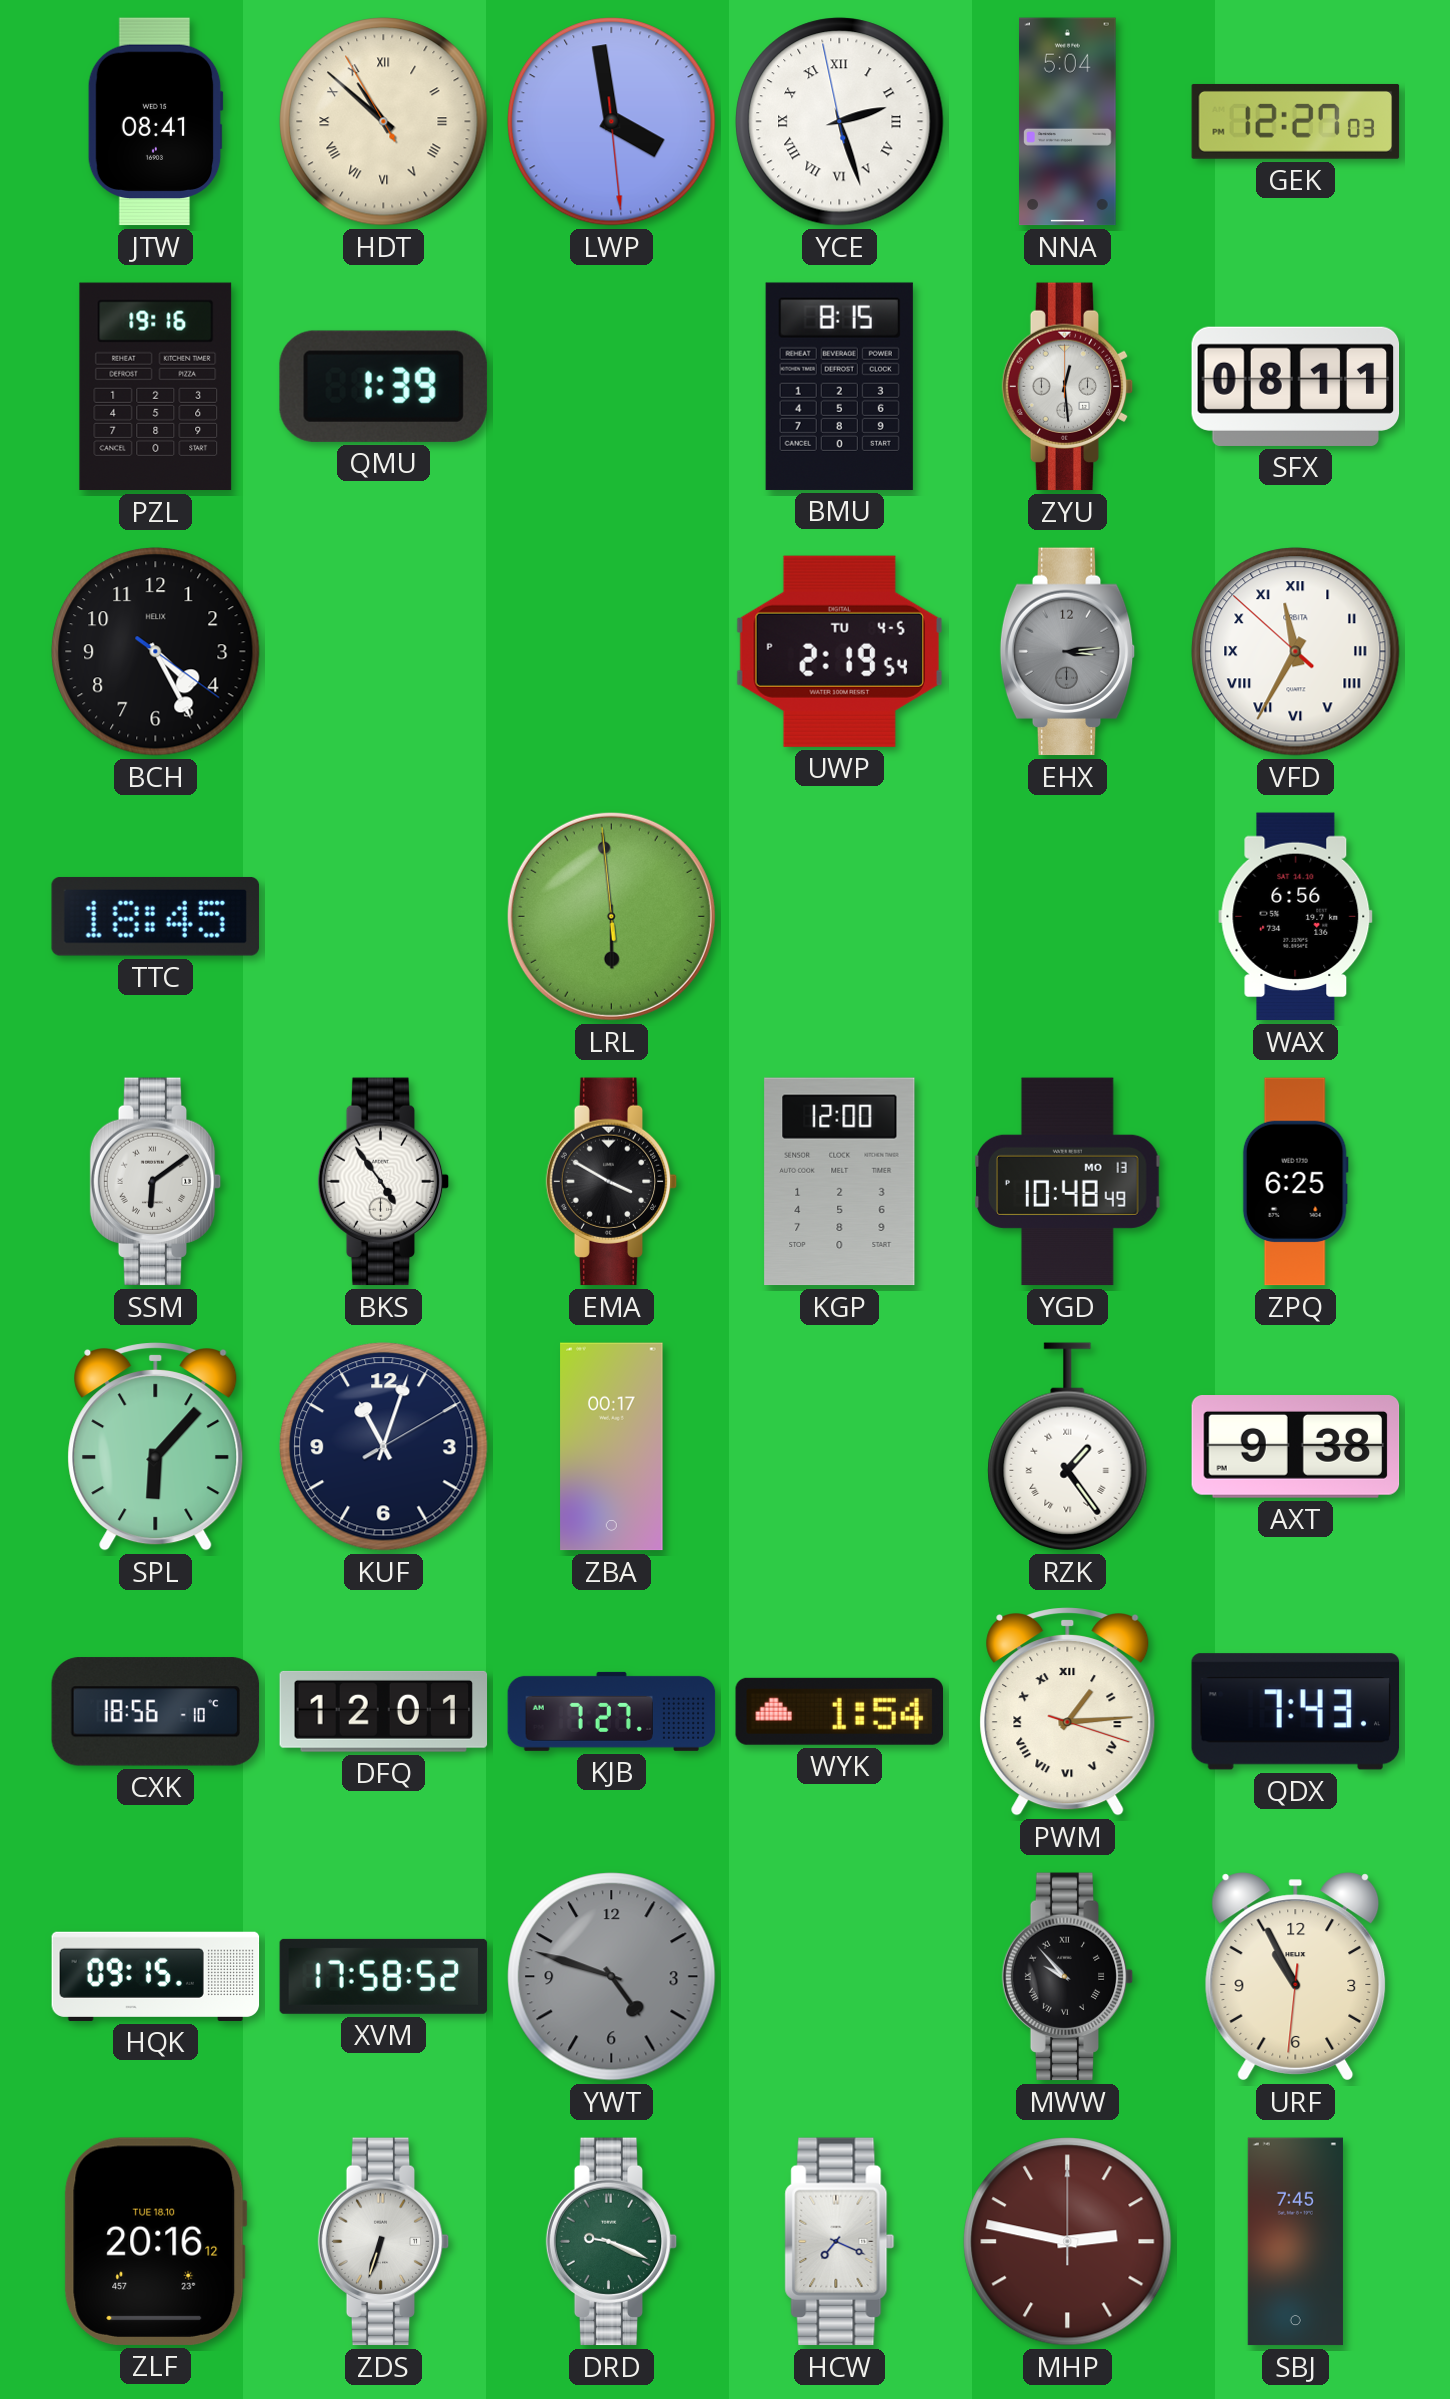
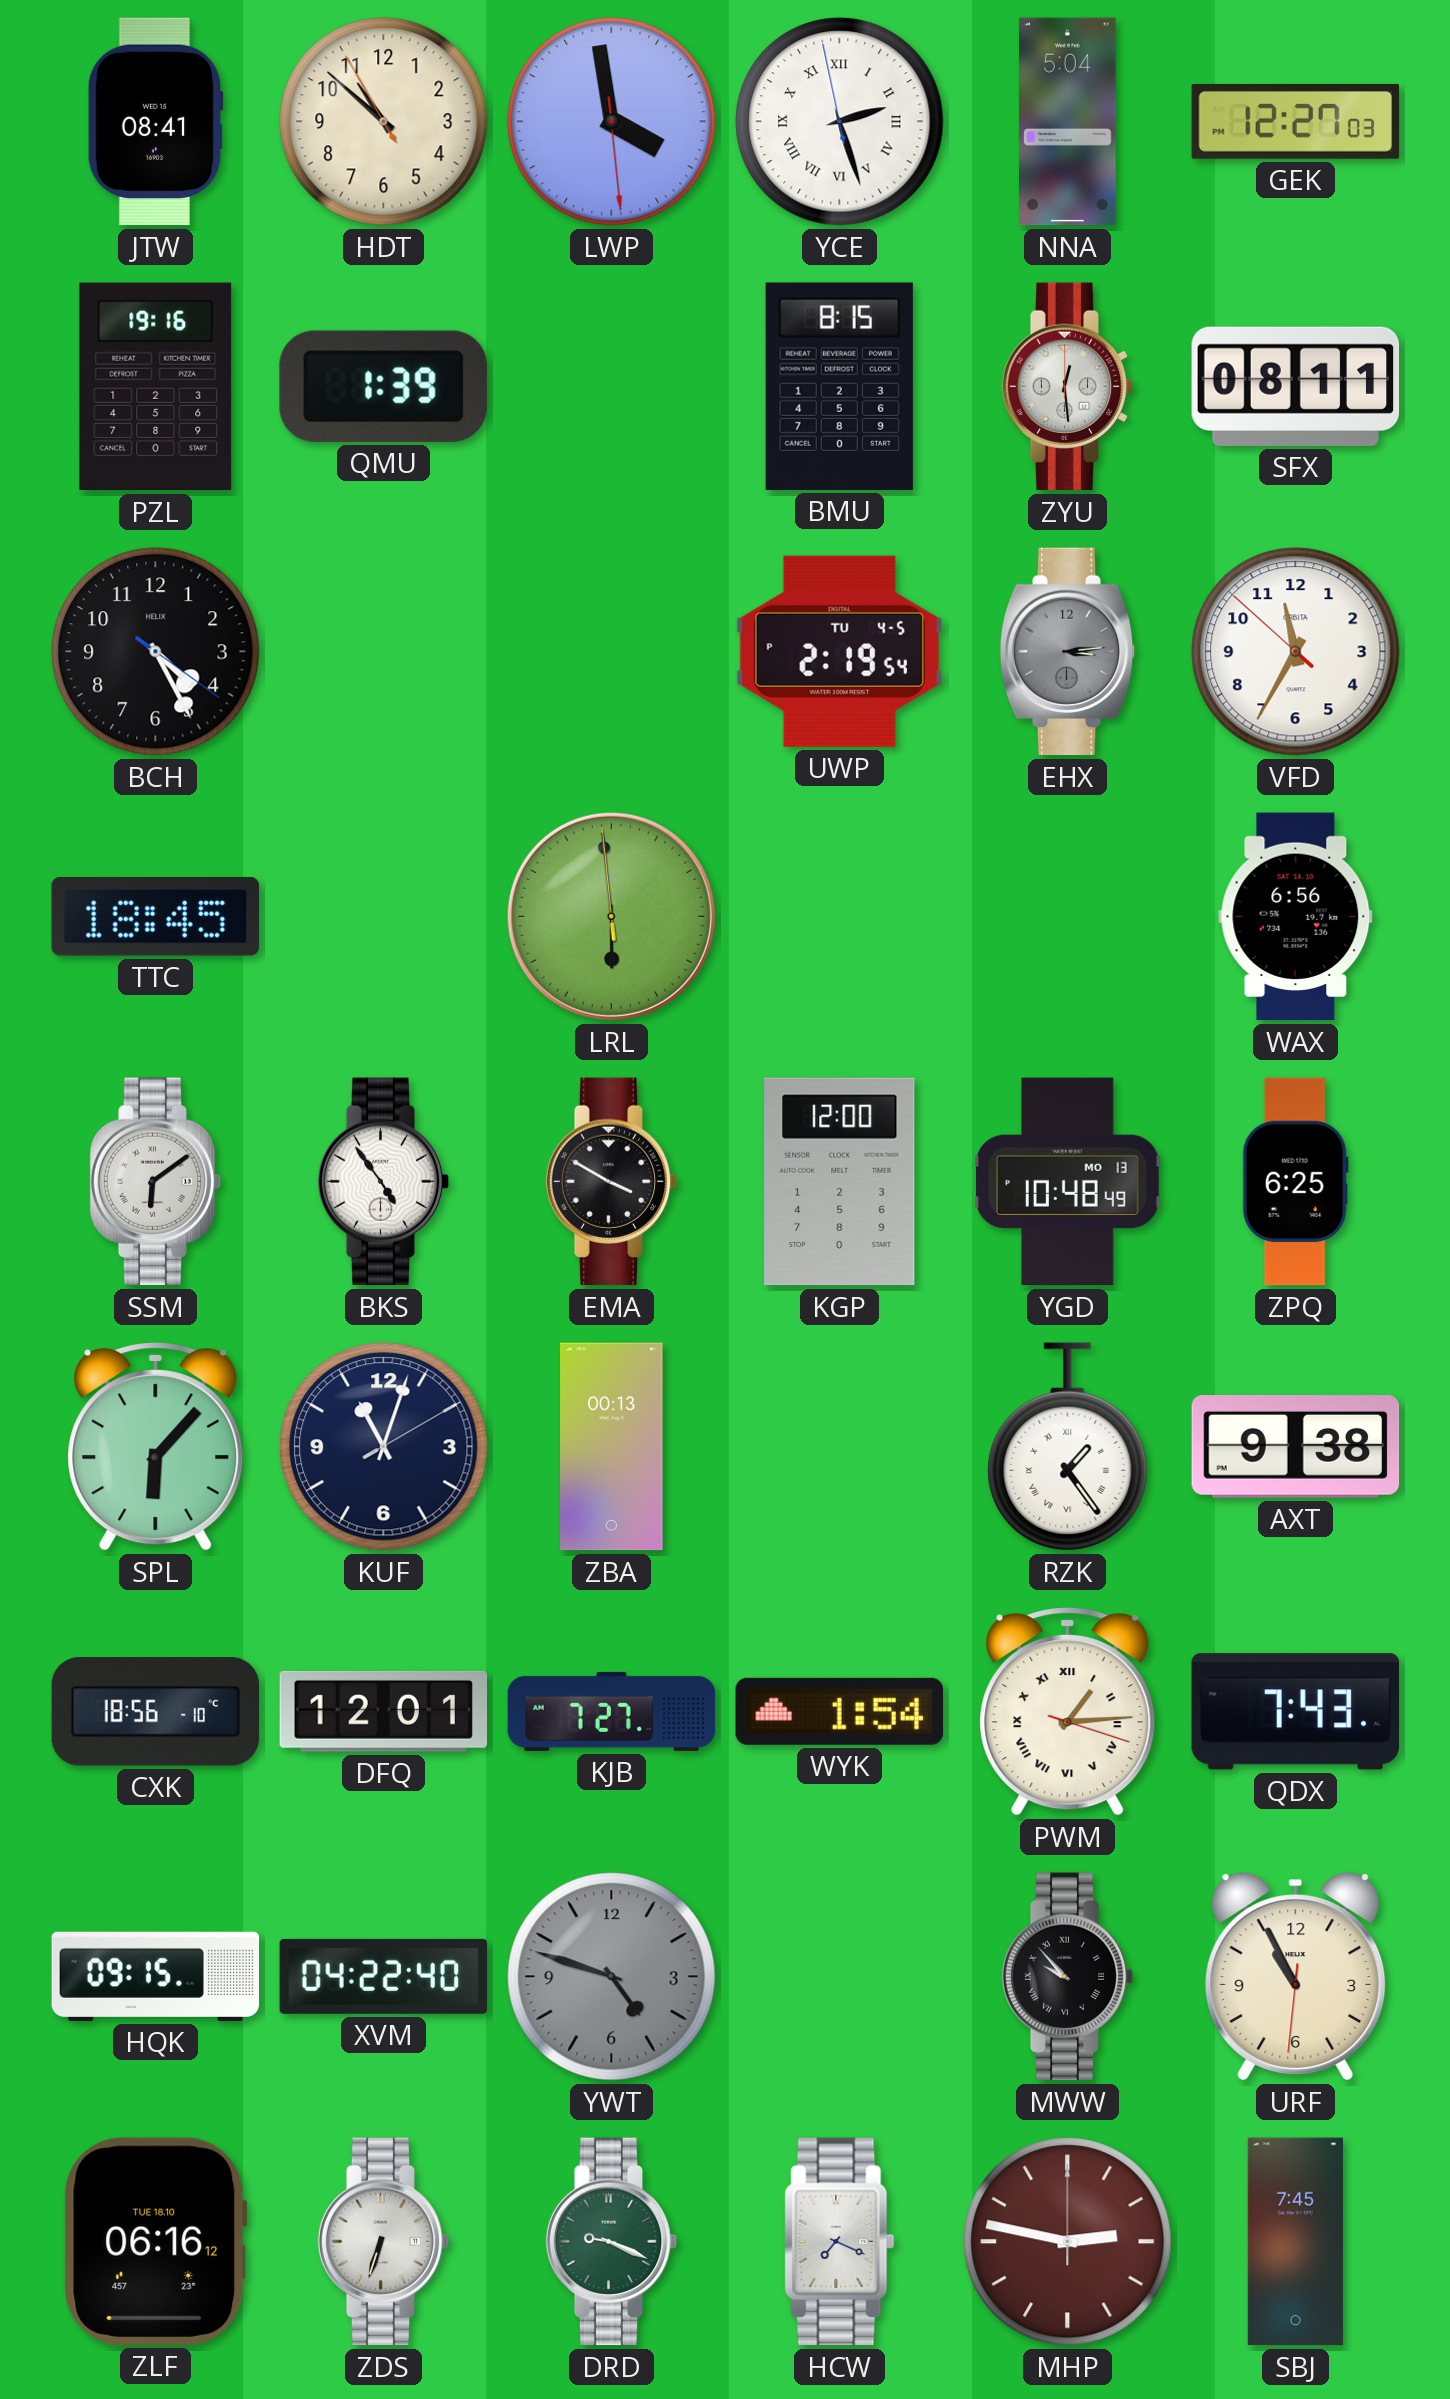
HDT numerals: Roman -> Arabic
VFD numerals: Roman -> Arabic
ZBA: 00:17 -> 00:13
XVM: 17:58 -> 04:22
ZLF: 20:16 -> 06:16
